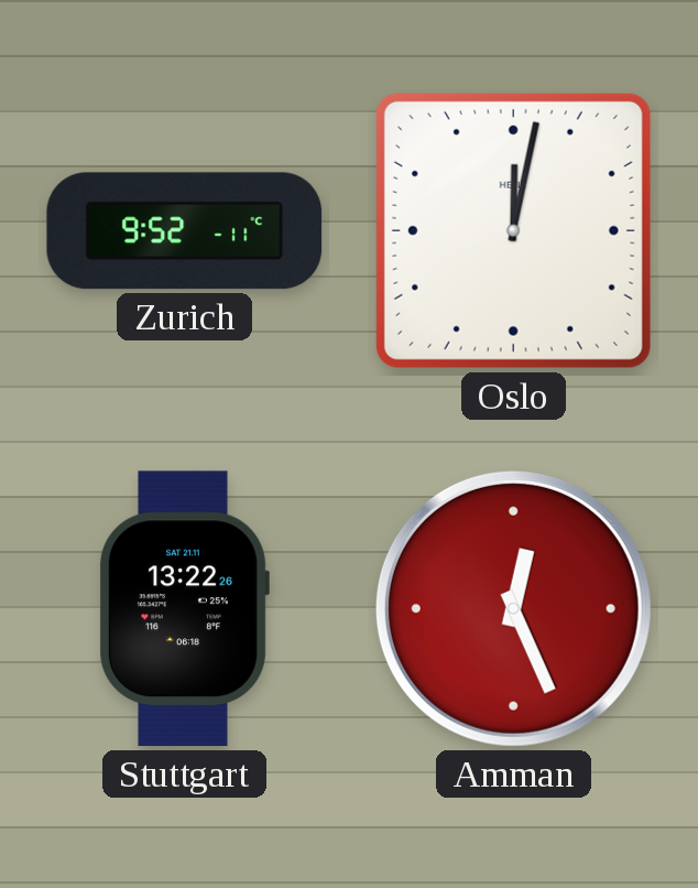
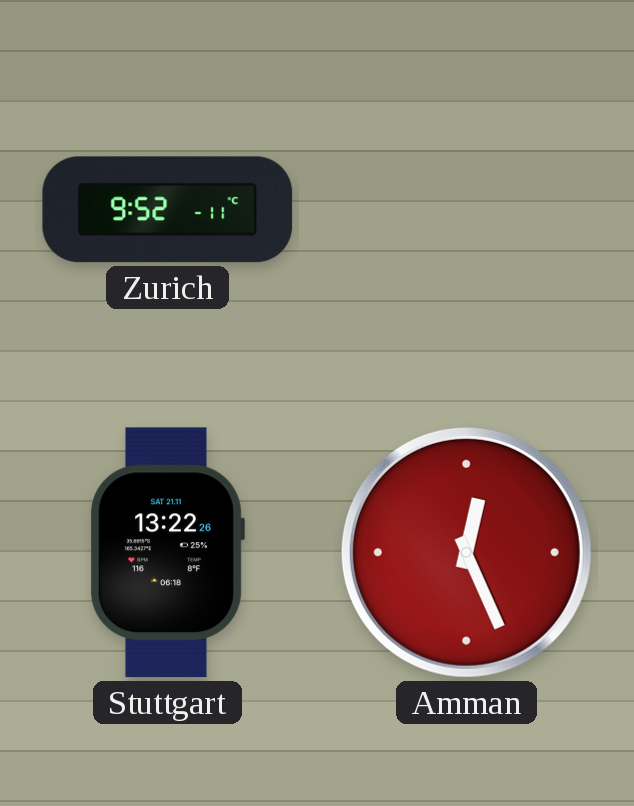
Oslo: 12:02 -> none
